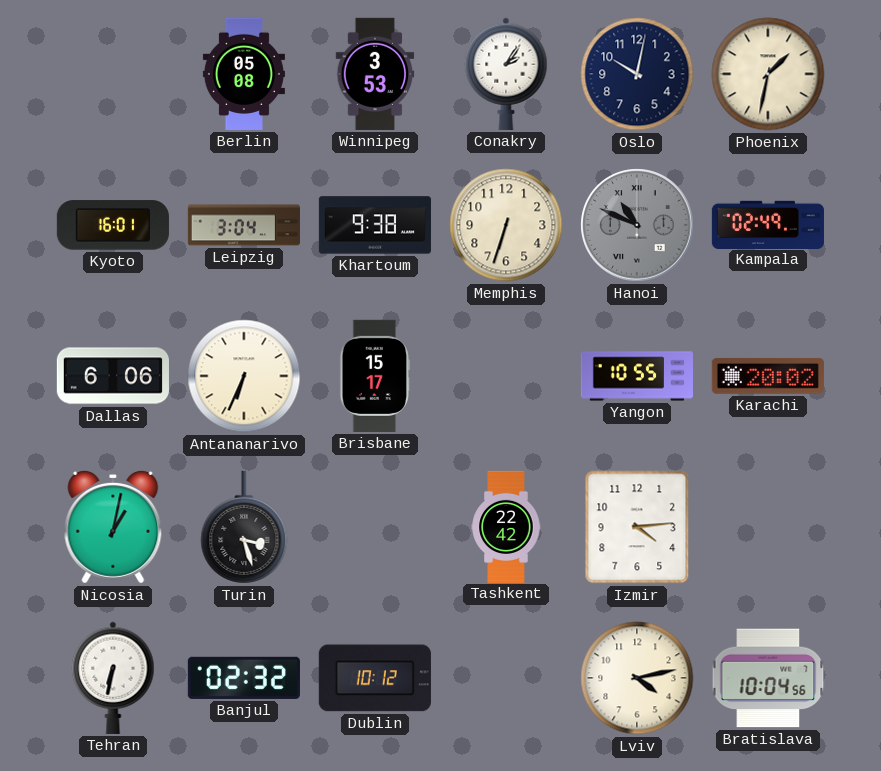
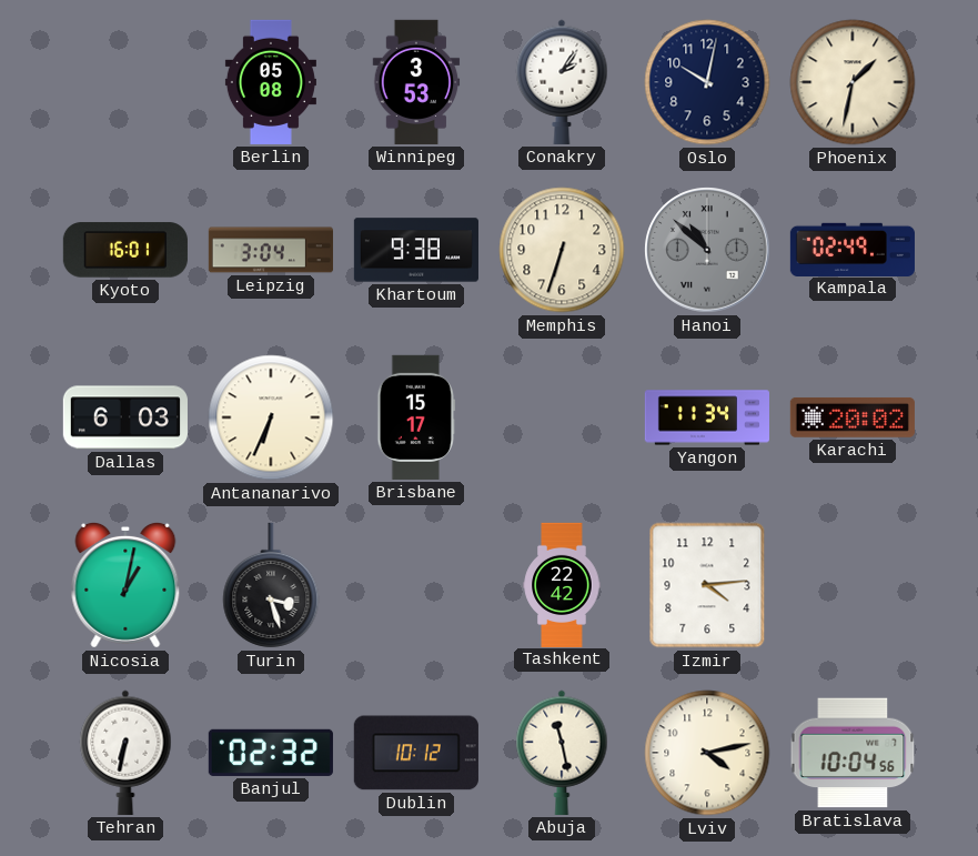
Hanoi: 10:49 -> 10:52
Dallas: 6:06 -> 6:03
Yangon: 10:55 -> 11:34
Abuja: none -> 11:28
